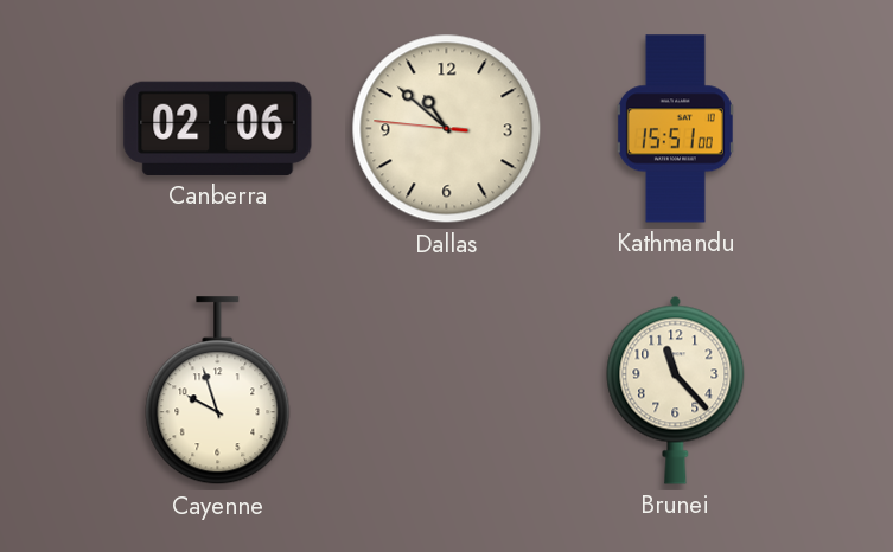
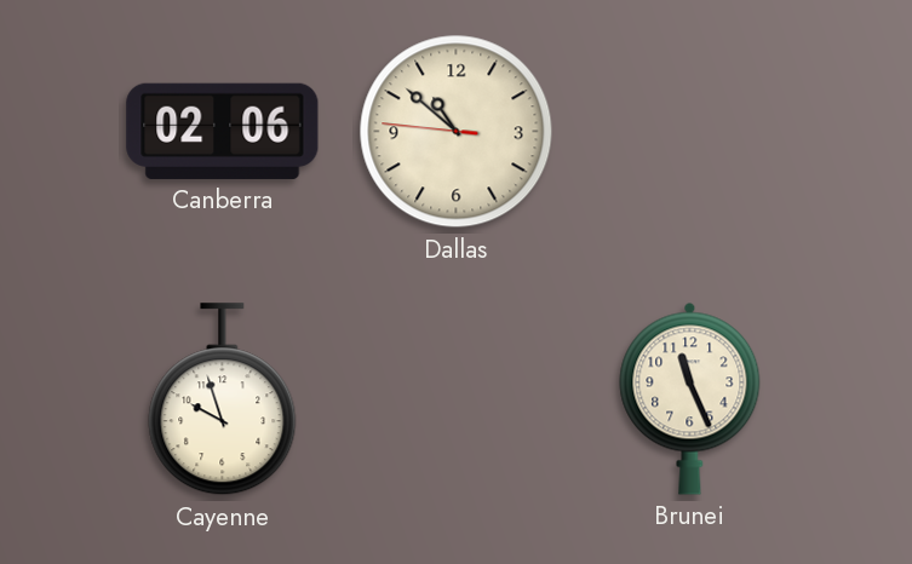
Kathmandu: 15:51 -> none
Brunei: 11:23 -> 11:26
